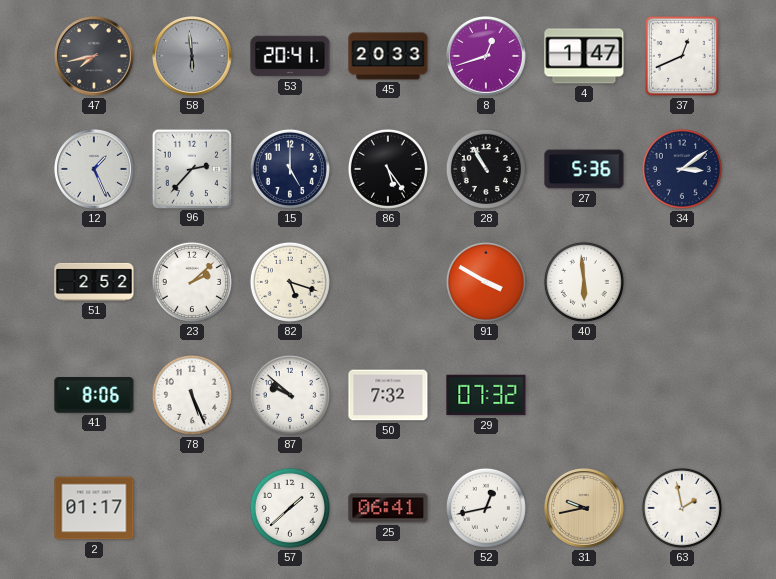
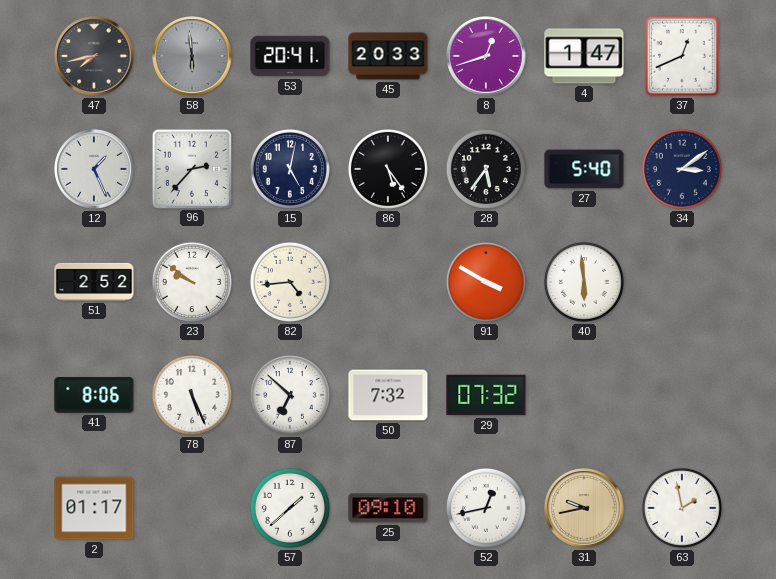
15: 5:00 -> 5:02
28: 10:55 -> 5:36
27: 5:36 -> 5:40
23: 2:08 -> 9:51
82: 5:18 -> 4:44
87: 9:52 -> 6:52
25: 06:41 -> 09:10
